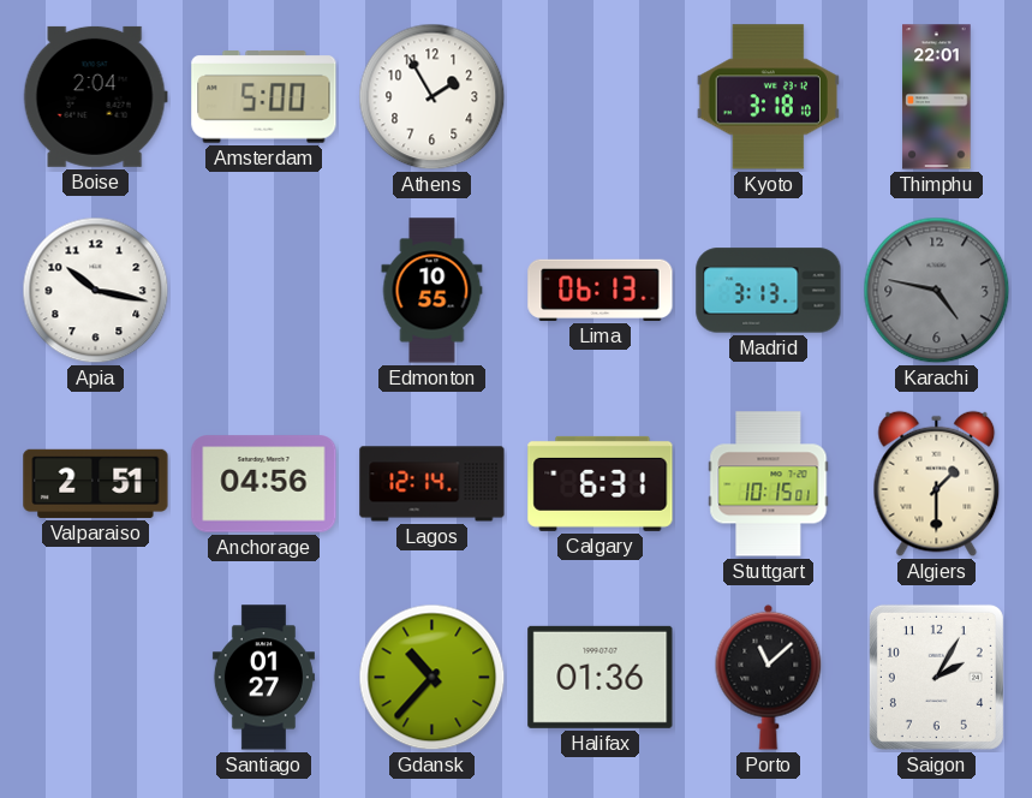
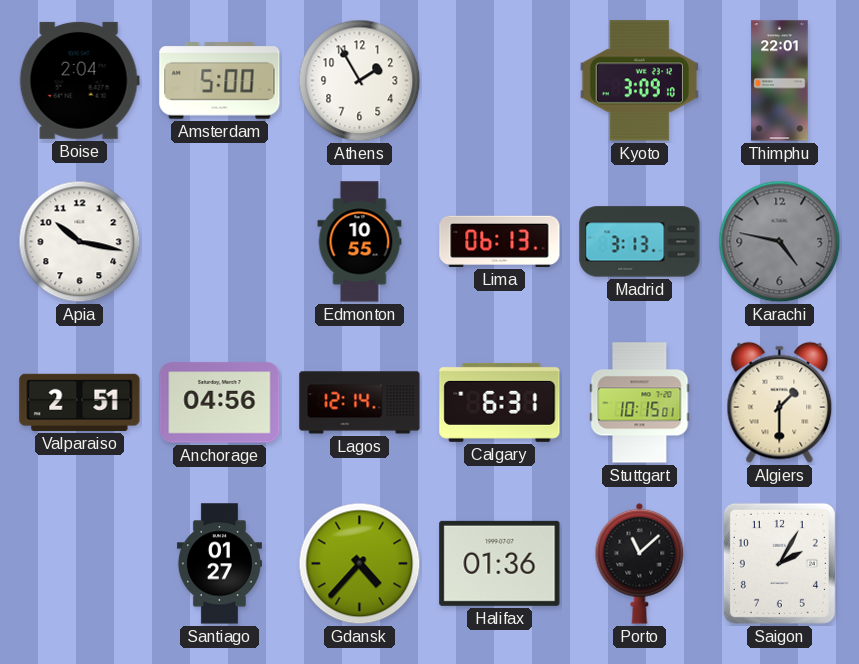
Kyoto: 3:18 -> 3:09
Gdansk: 10:37 -> 4:37
